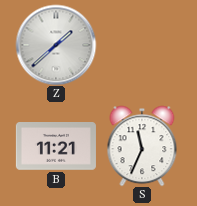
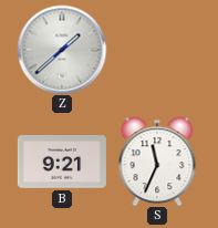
B: 11:21 -> 9:21
